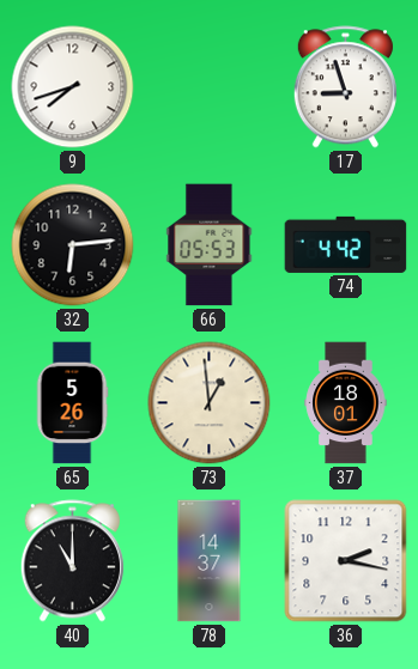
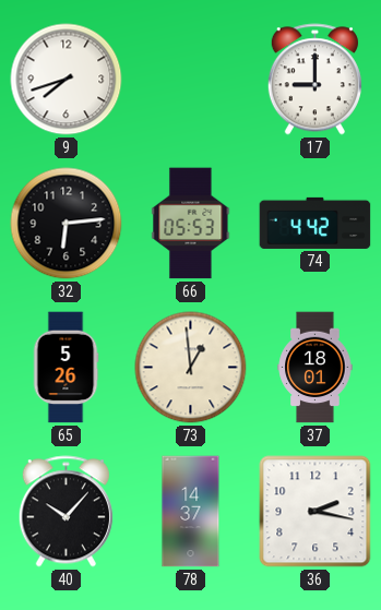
17: 8:57 -> 9:00
40: 11:00 -> 10:07
